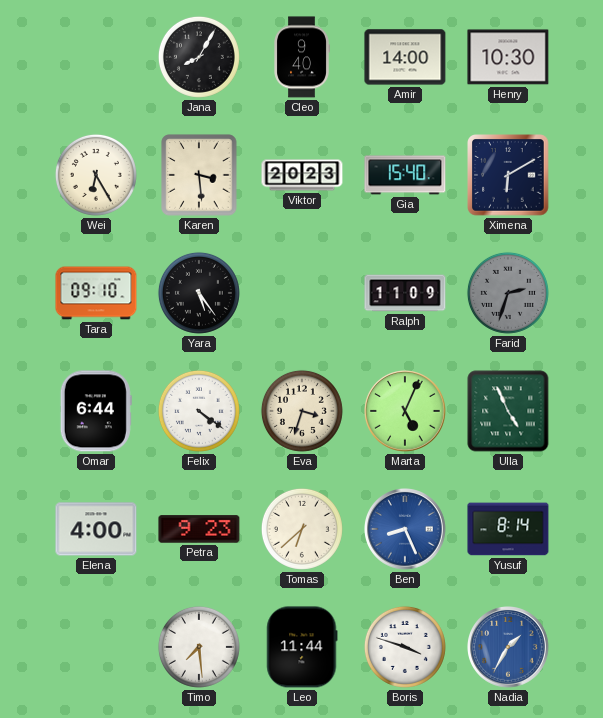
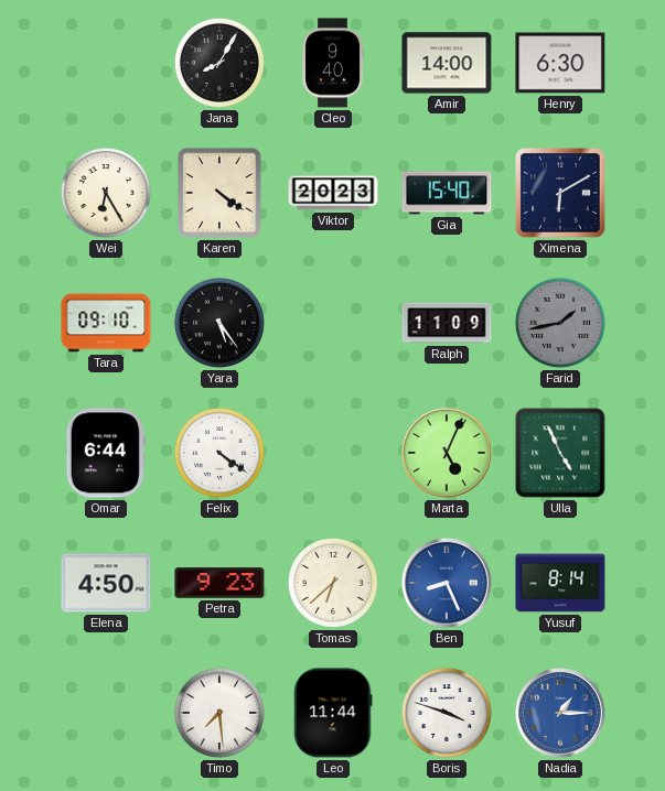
Henry: 10:30 -> 6:30
Karen: 3:29 -> 4:21
Farid: 2:33 -> 1:43
Eva: 3:33 -> none
Elena: 4:00 -> 4:50
Nadia: 1:35 -> 1:15
